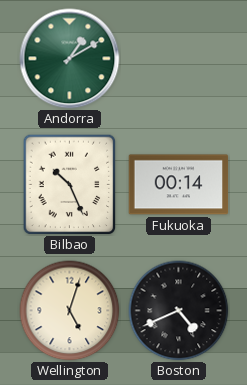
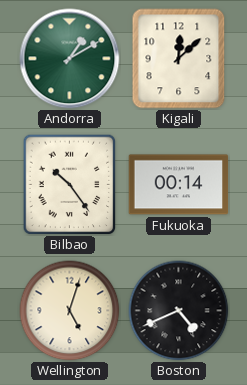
Kigali: none -> 12:08
Bilbao: 10:26 -> 10:24
